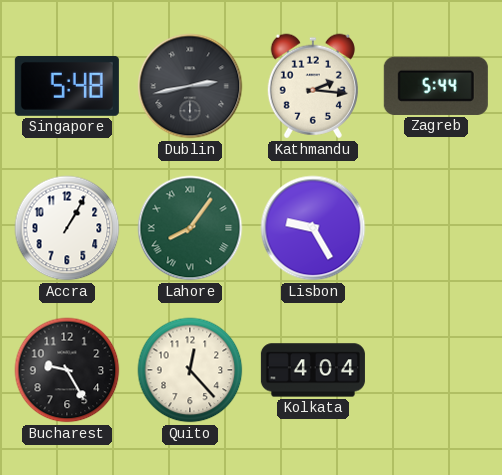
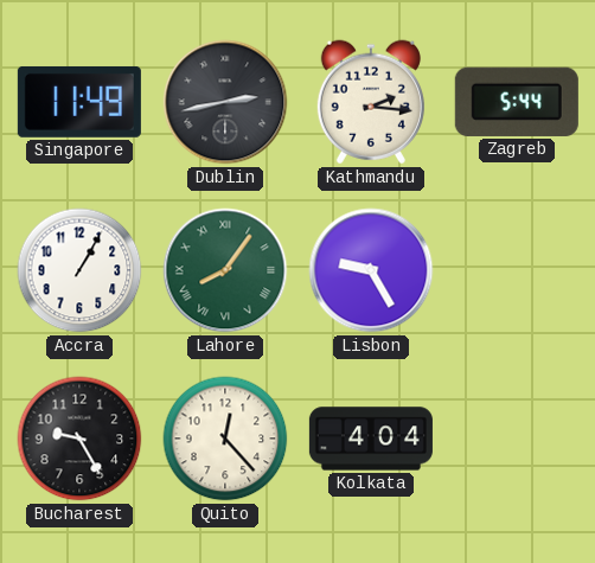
Singapore: 5:48 -> 11:49
